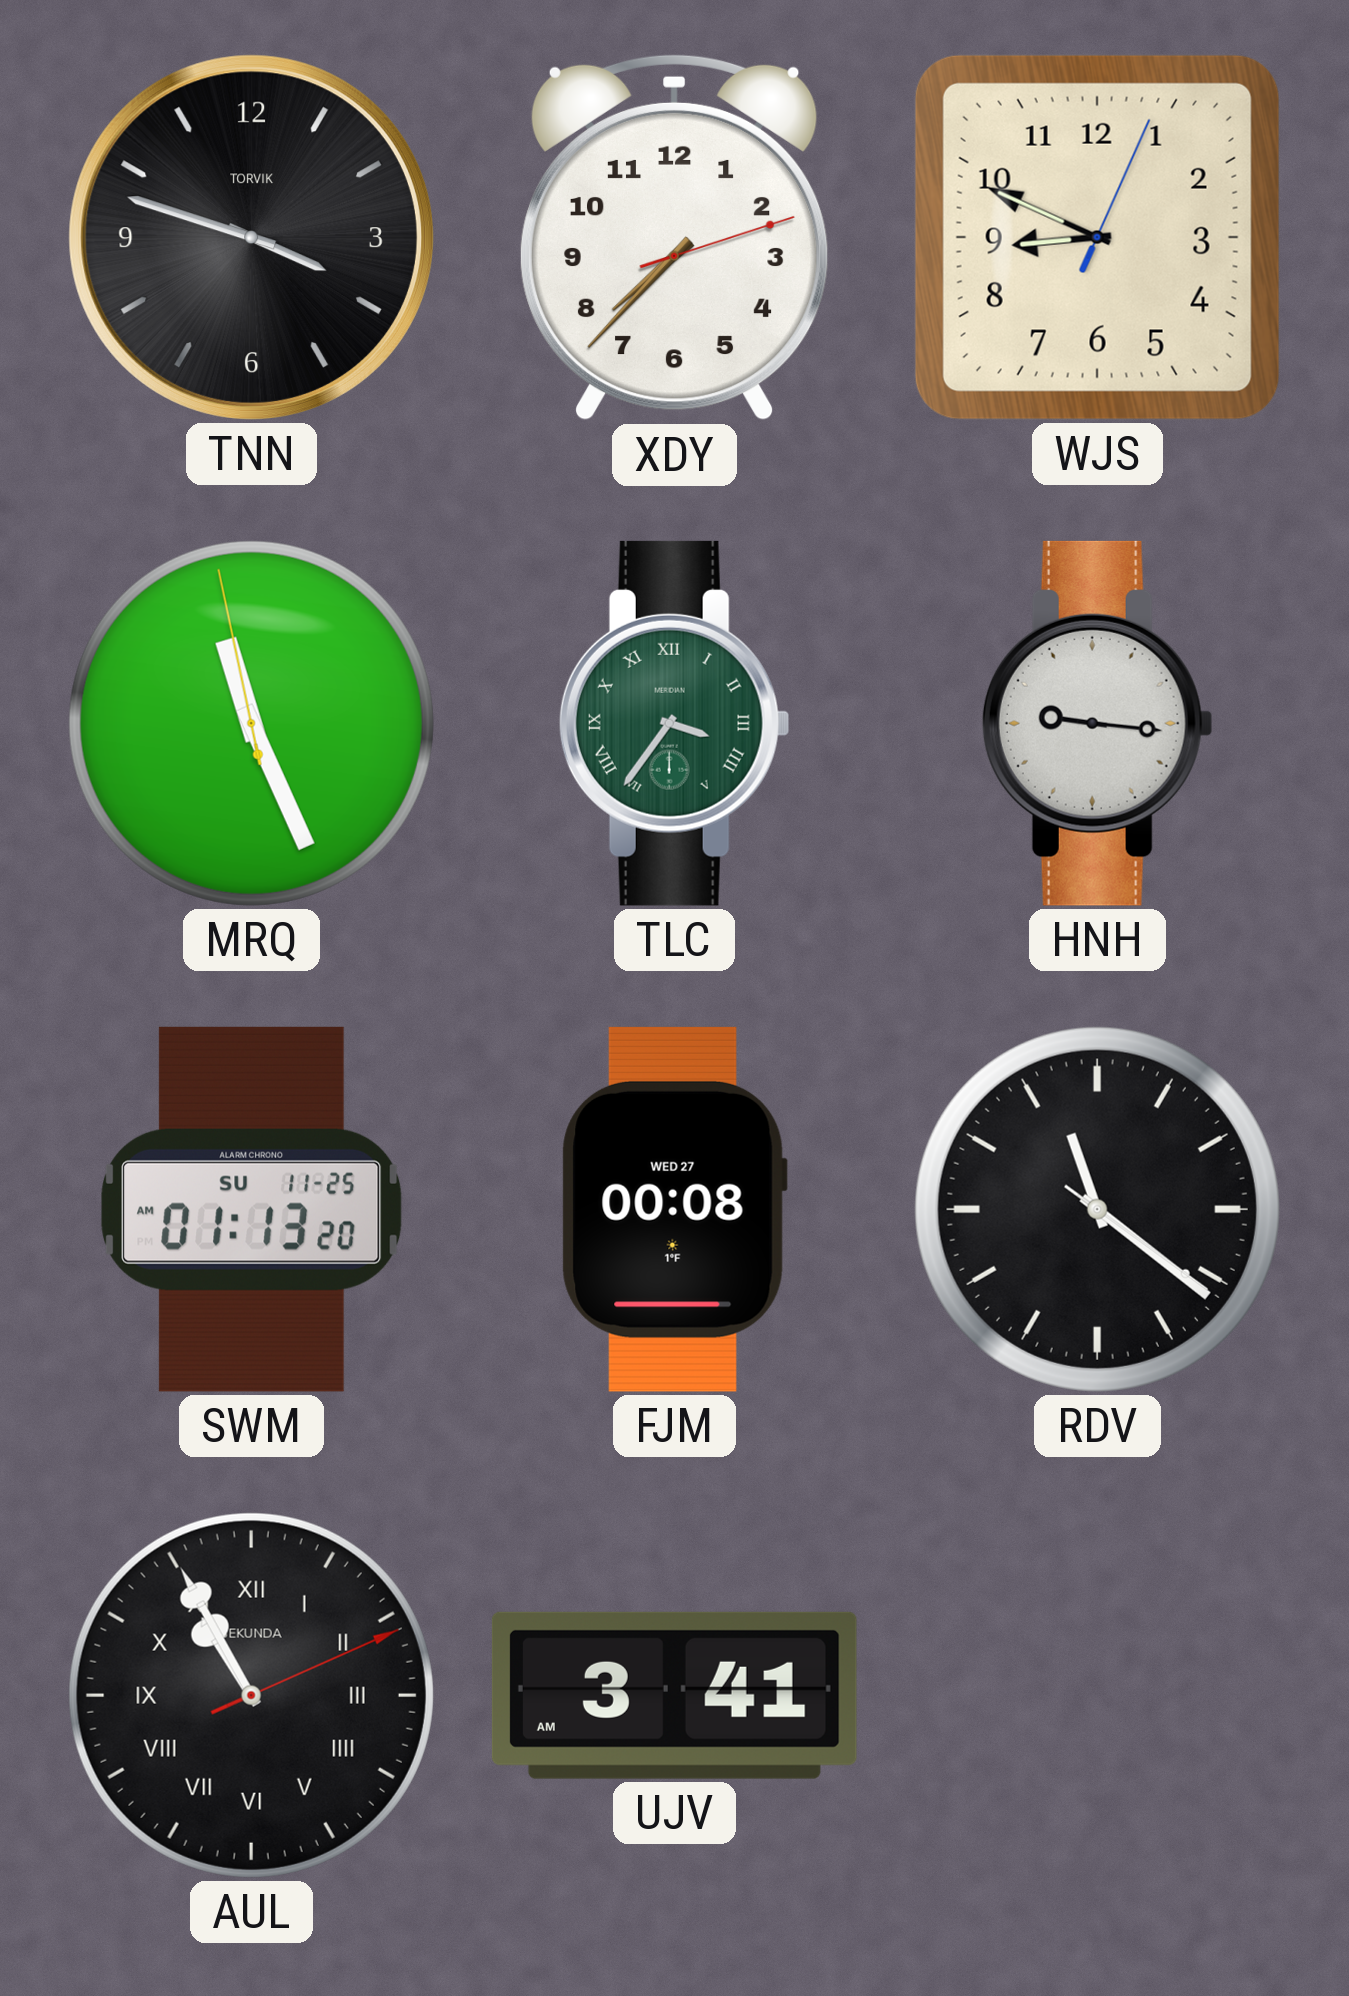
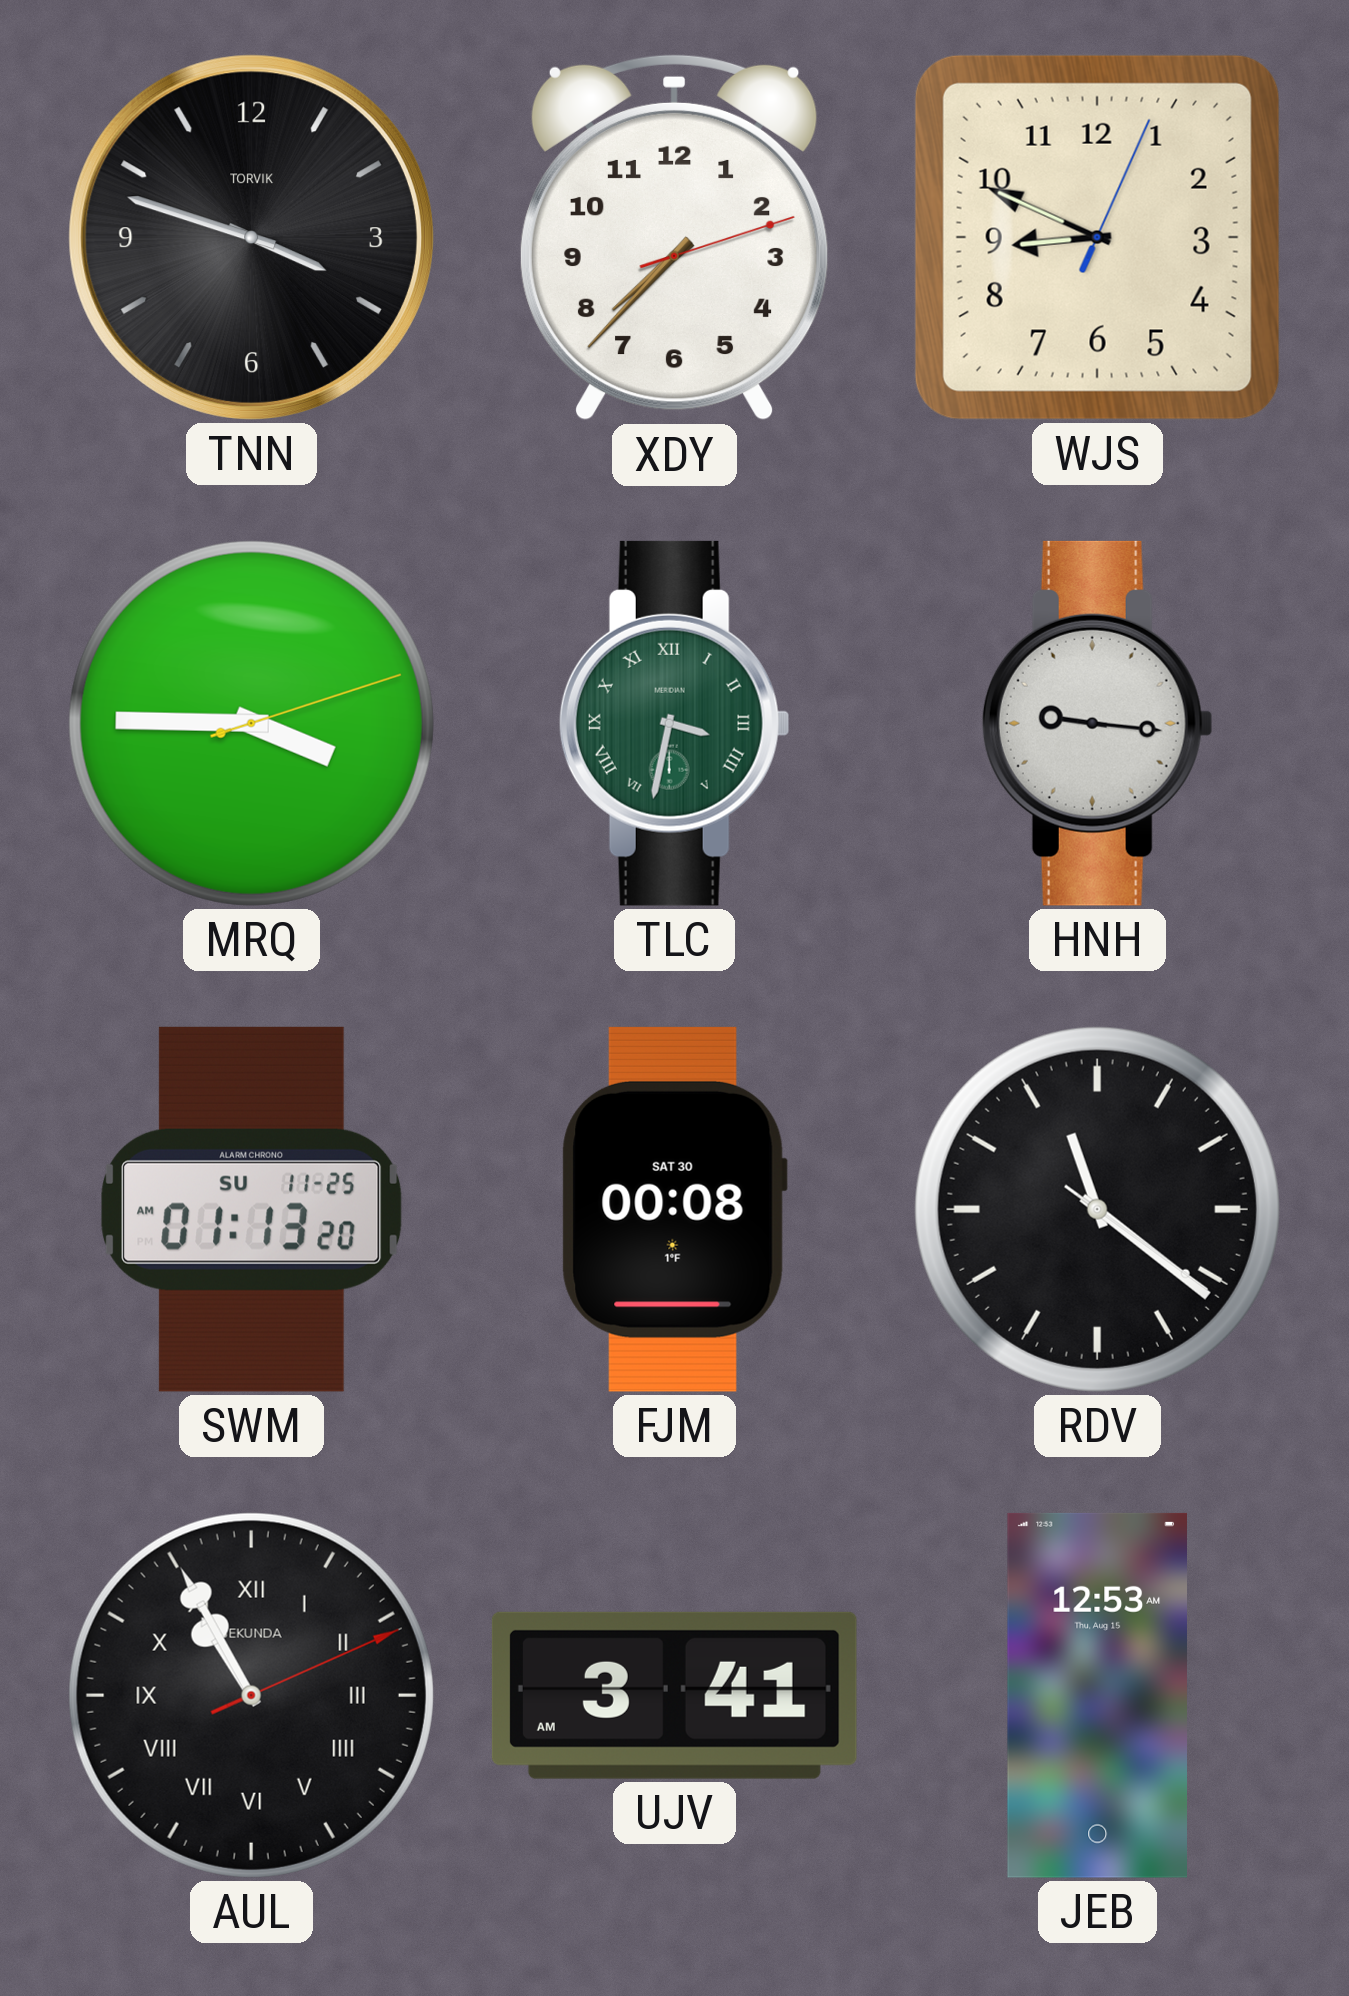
MRQ: 11:25 -> 3:45
TLC: 3:36 -> 3:32
FJM date: WED 27 -> SAT 30
JEB: none -> 12:53
